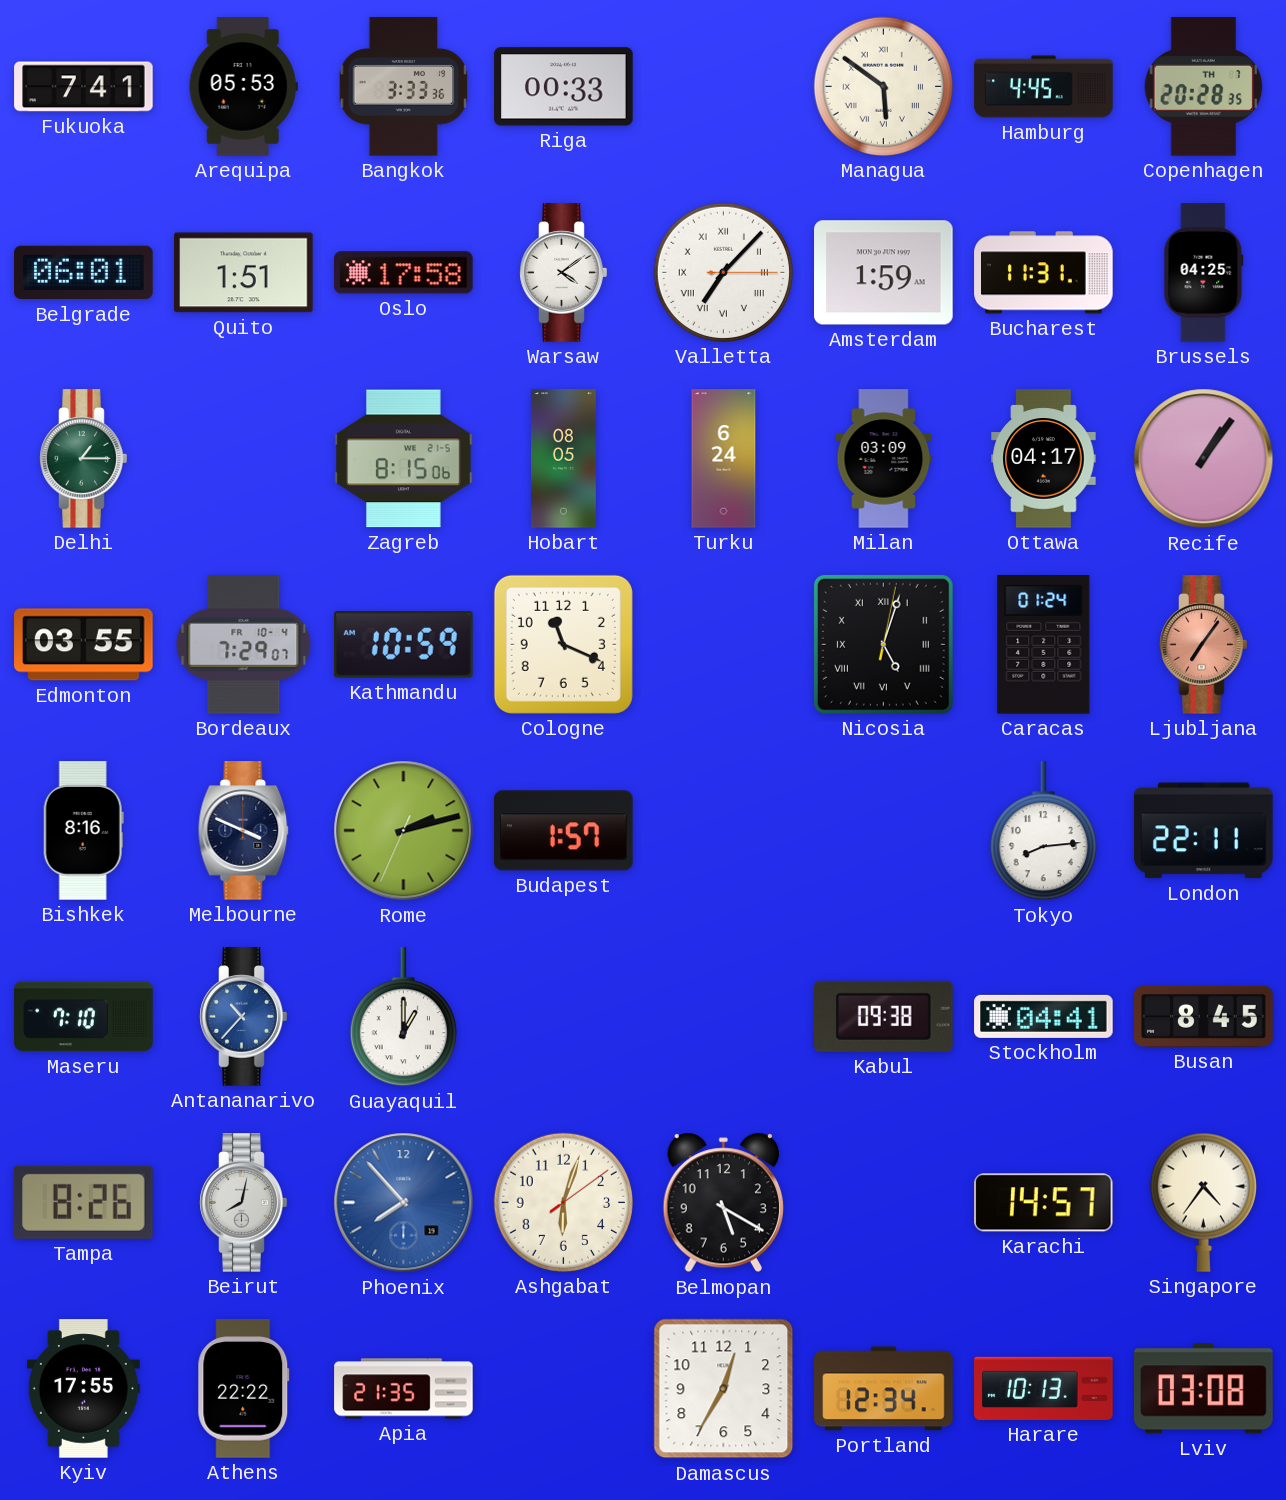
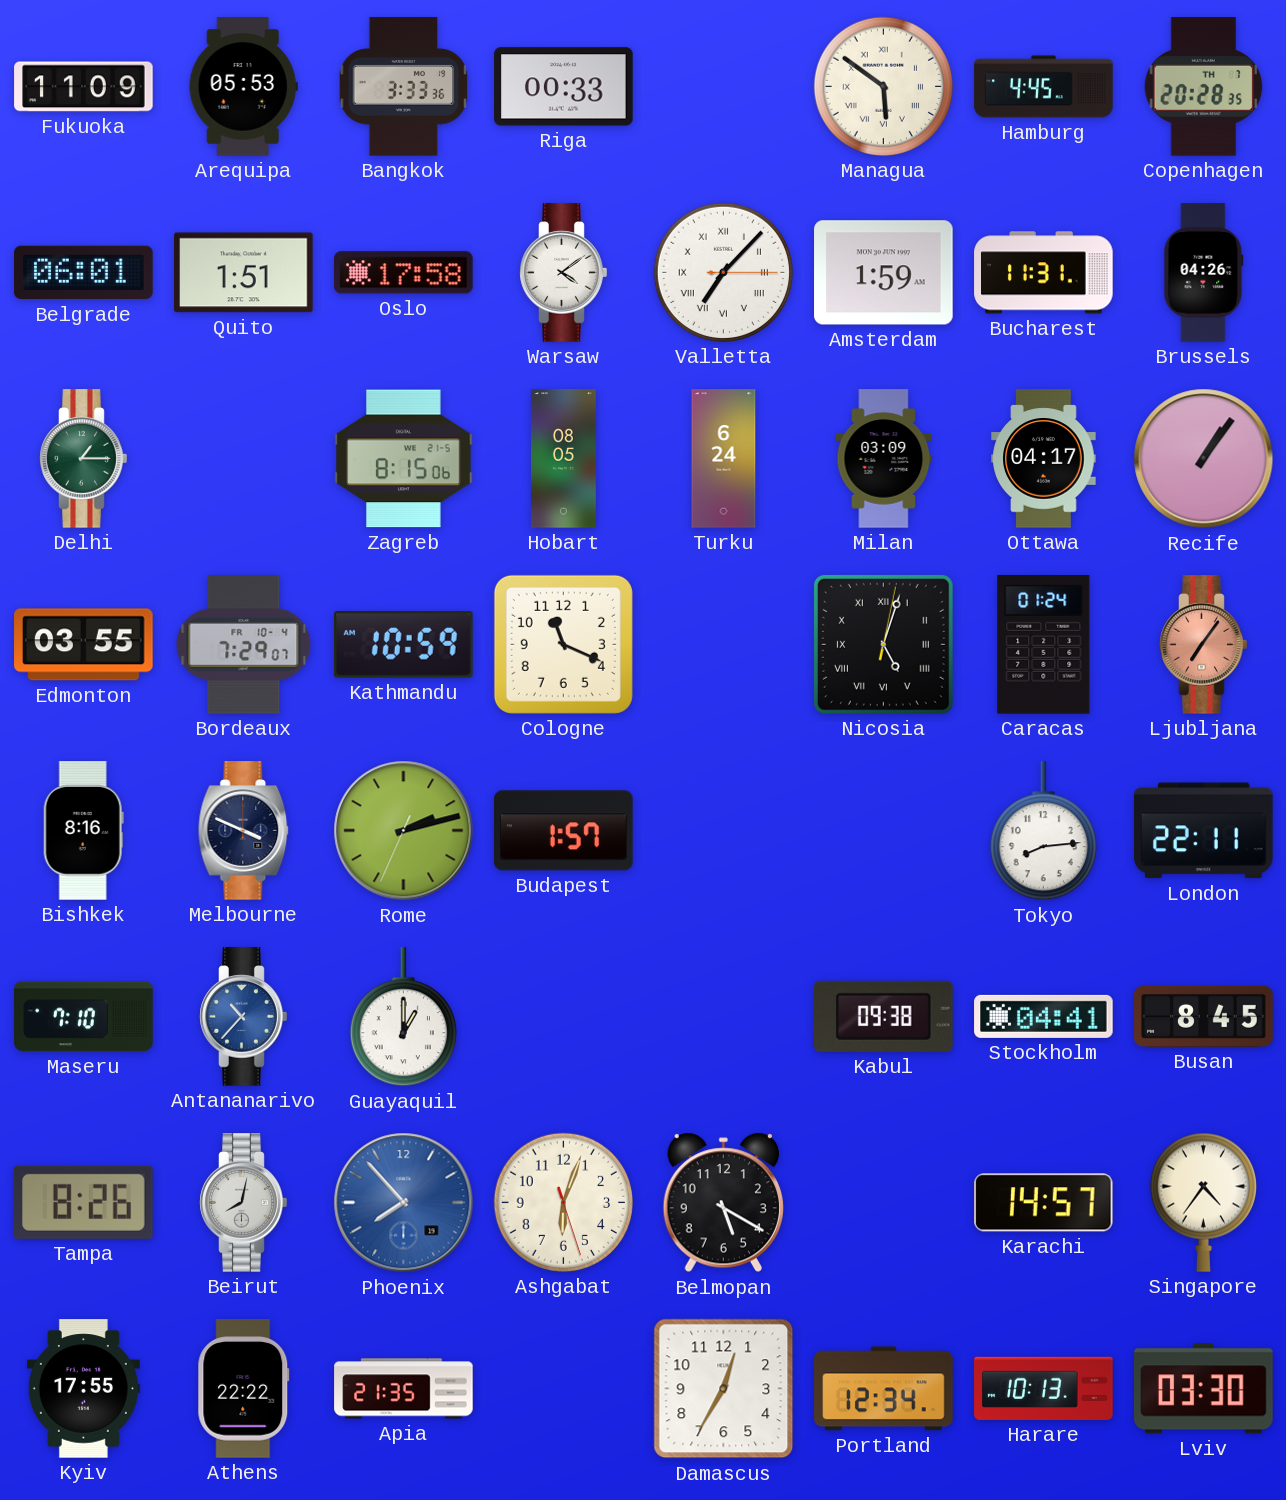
Fukuoka: 7:41 -> 11:09
Brussels: 04:25 -> 04:26
Ashgabat: 6:03:09 -> 6:03:27
Lviv: 03:08 -> 03:30
